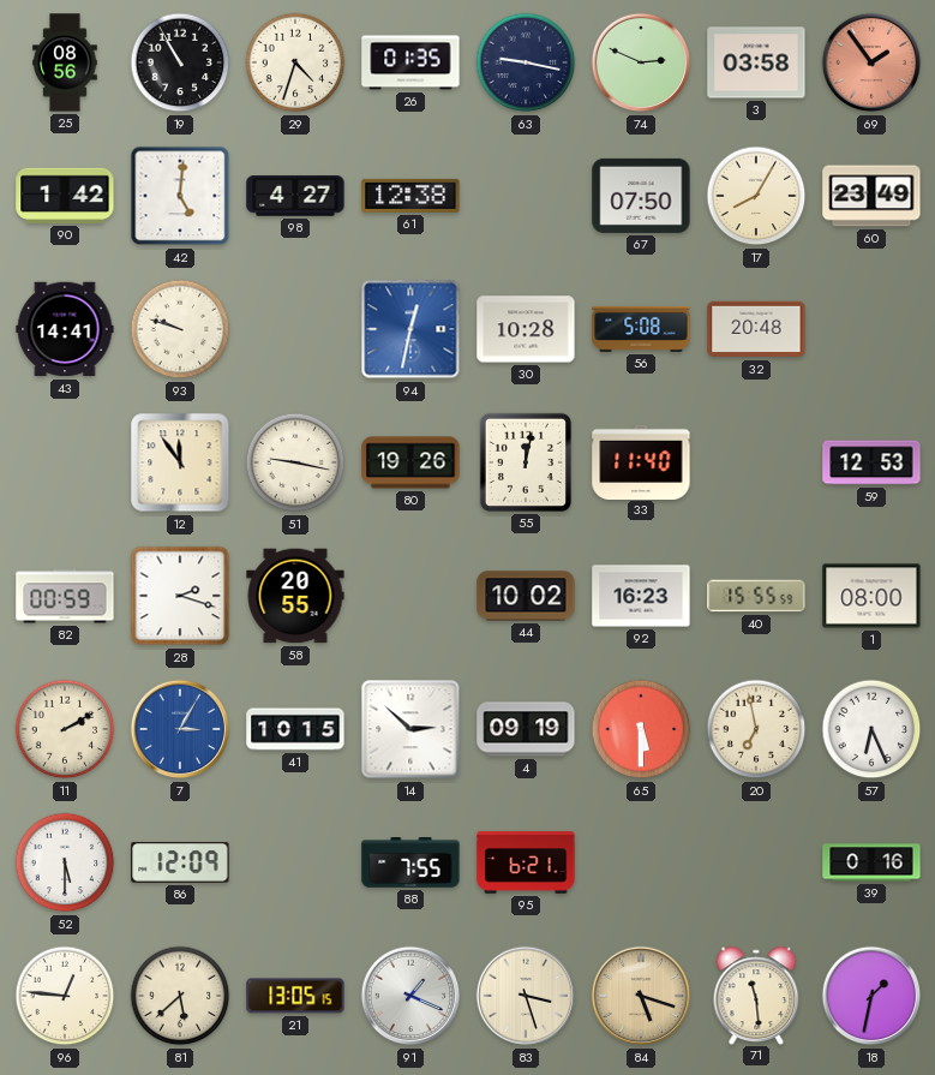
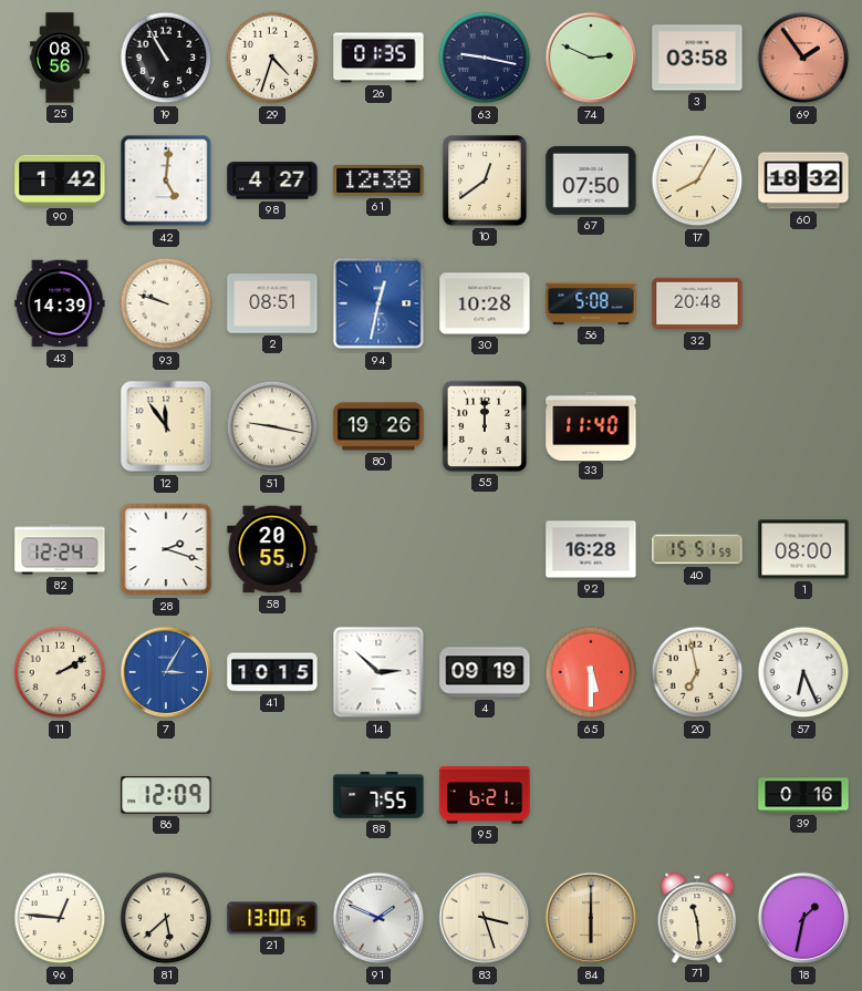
10: none -> 12:39
60: 23:49 -> 18:32
43: 14:41 -> 14:39
2: none -> 08:51
55: 12:02 -> 12:00
59: 12:53 -> none
82: 00:59 -> 12:24
44: 10:02 -> none
92: 16:23 -> 16:28
40: 15:55 -> 15:51
52: 5:30 -> none
21: 13:05 -> 13:00
91: 1:19 -> 1:49
84: 5:18 -> 6:00
